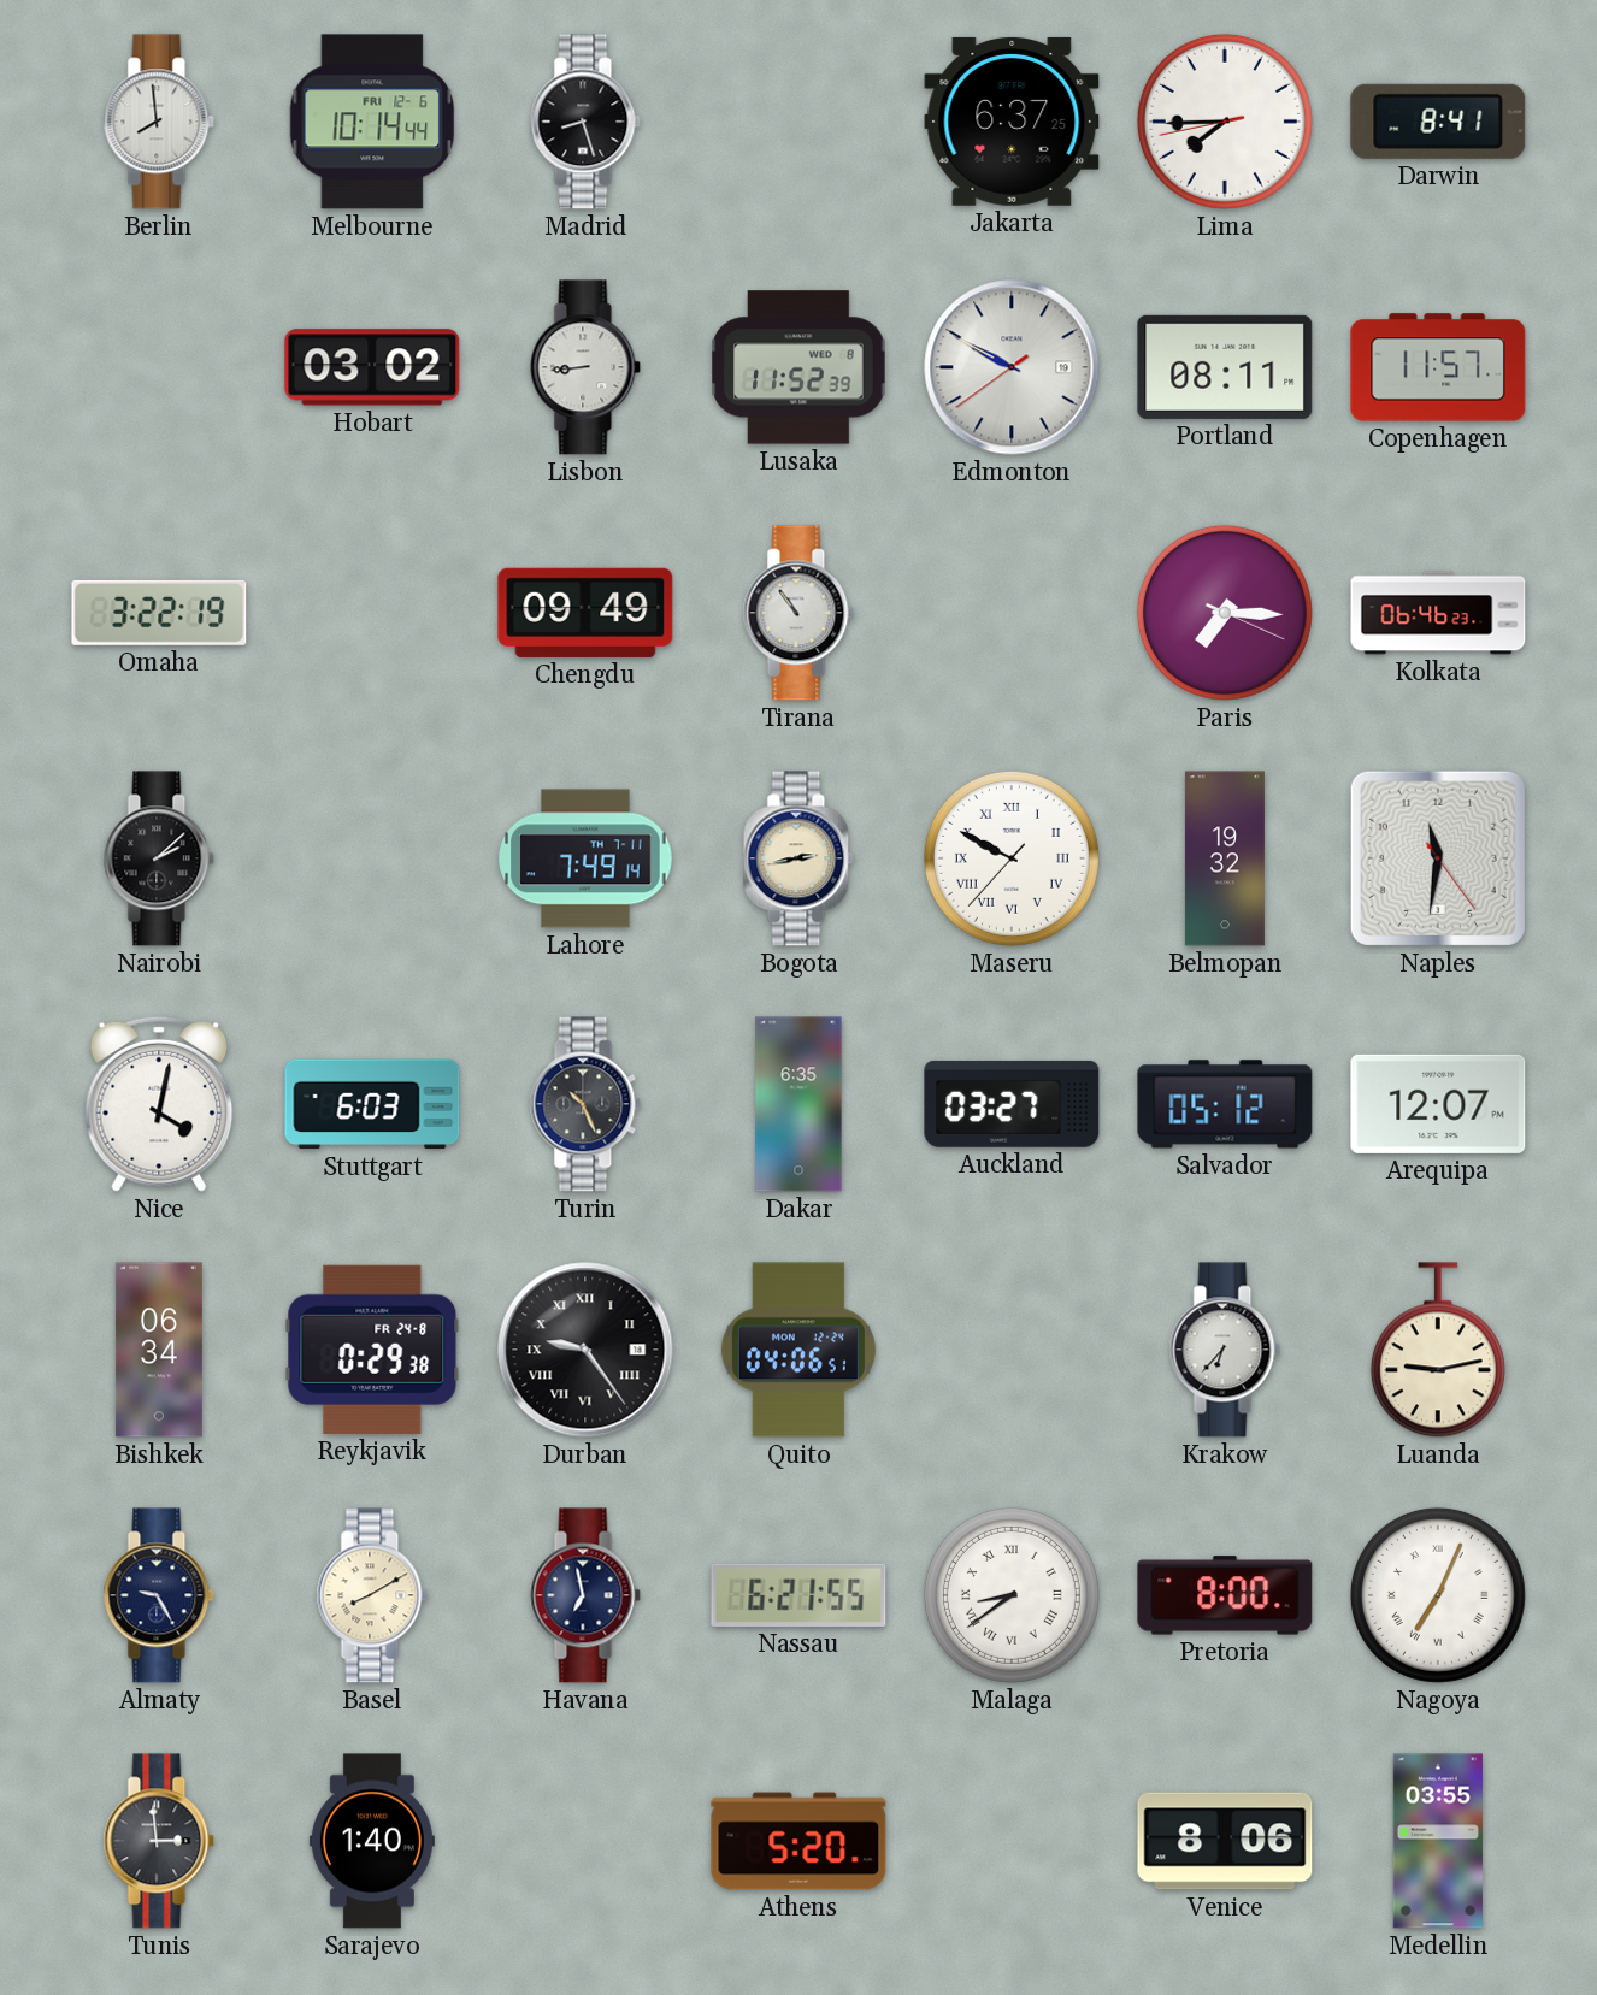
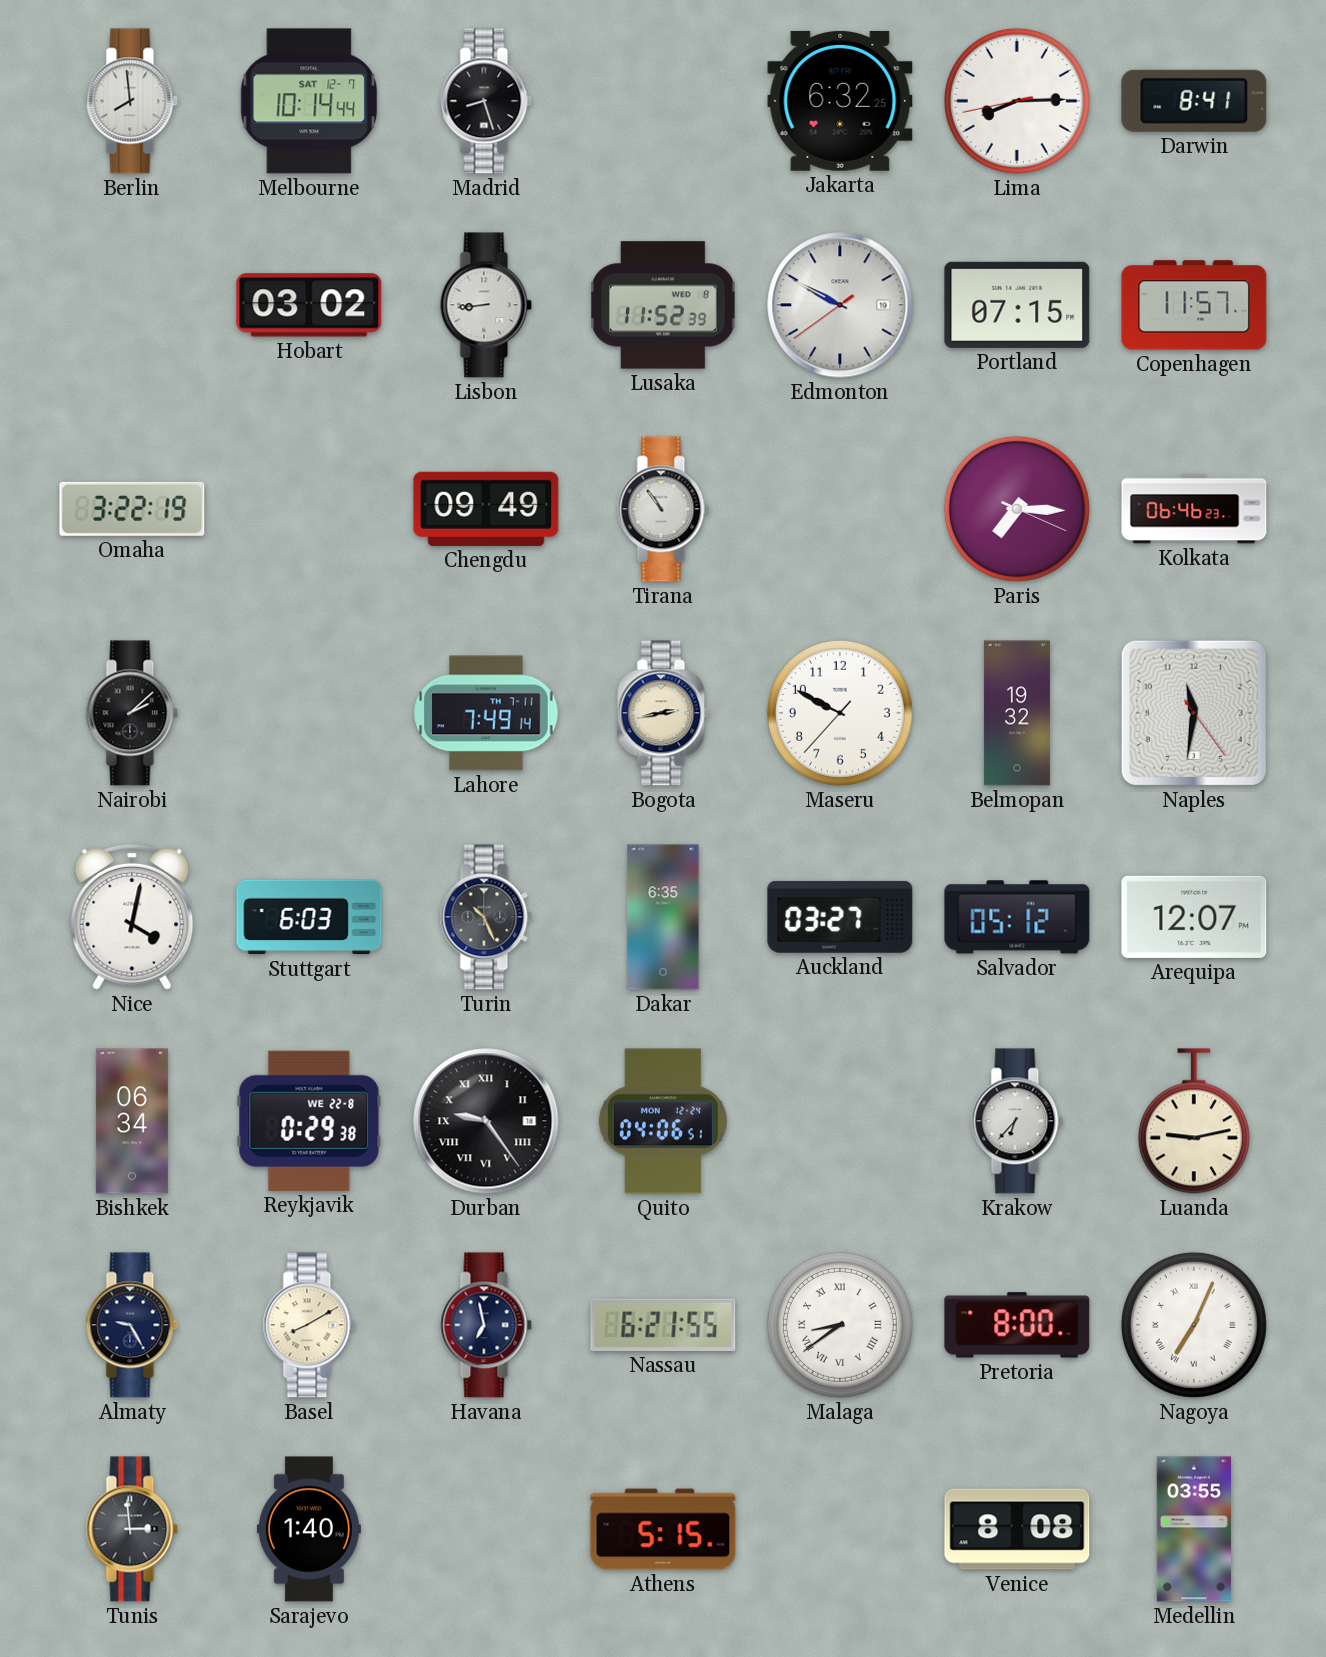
Melbourne date: FRI 12-6 -> SAT 12-7
Jakarta: 6:37 -> 6:32
Lima: 7:44 -> 8:14
Portland: 08:11 -> 07:15
Maseru numerals: Roman -> Arabic
Reykjavik date: FR 24-8 -> WE 22-8
Athens: 5:20 -> 5:15
Venice: 8:06 -> 8:08
